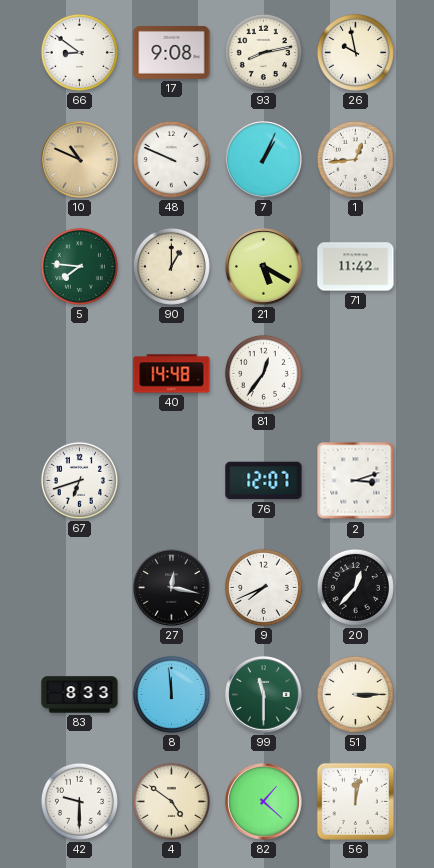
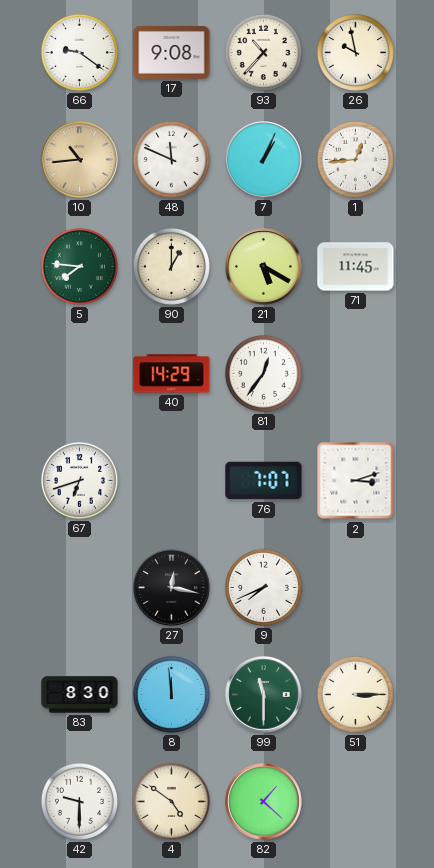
66: 8:51 -> 9:21
93: 8:13 -> 10:37
10: 10:49 -> 10:44
48: 9:49 -> 11:49
71: 11:42 -> 11:45
40: 14:48 -> 14:29
76: 12:07 -> 7:07
20: 12:37 -> none
83: 8:33 -> 8:30
56: 12:02 -> none
